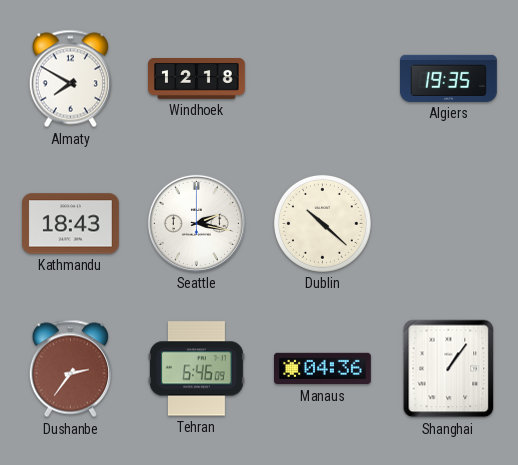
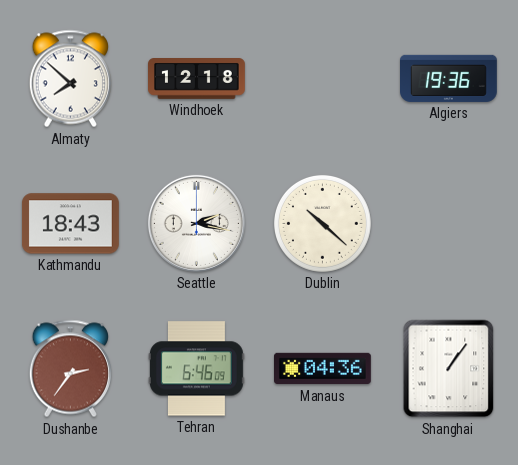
Almaty: 7:50 -> 7:52
Algiers: 19:35 -> 19:36
